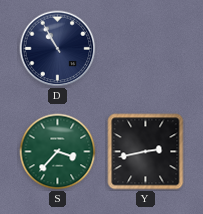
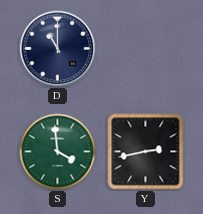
D: 10:55 -> 11:00
S: 3:37 -> 3:59
